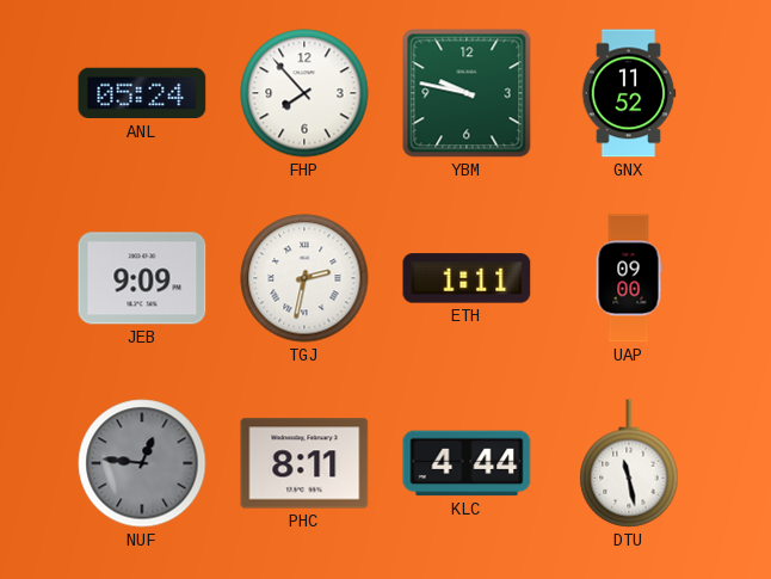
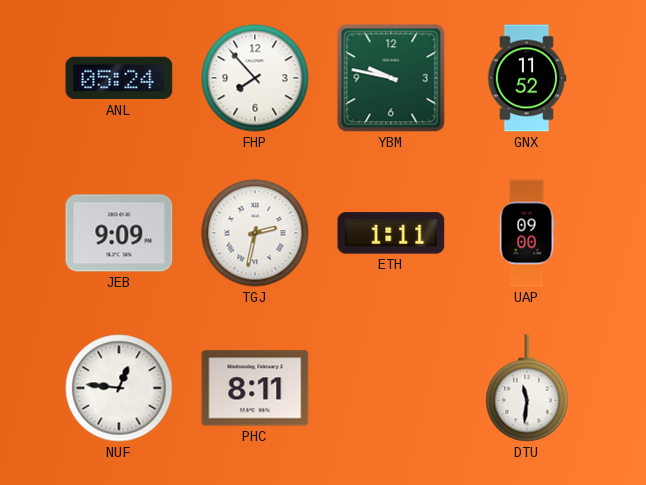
NUF dial: grey -> white
KLC: 4:44 -> none
DTU: 11:28 -> 11:31
